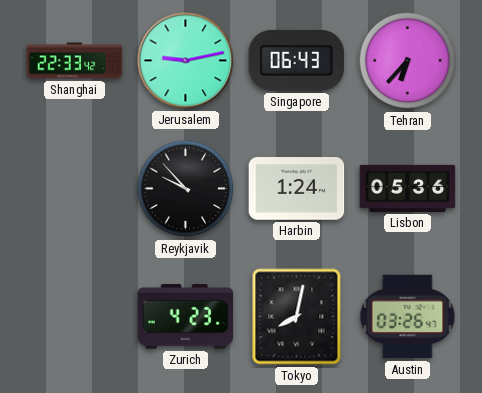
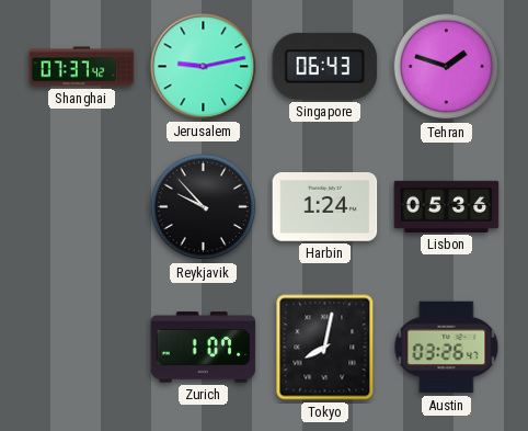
Shanghai: 22:33 -> 07:37
Tehran: 6:37 -> 1:48
Zurich: 4:23 -> 1:07
